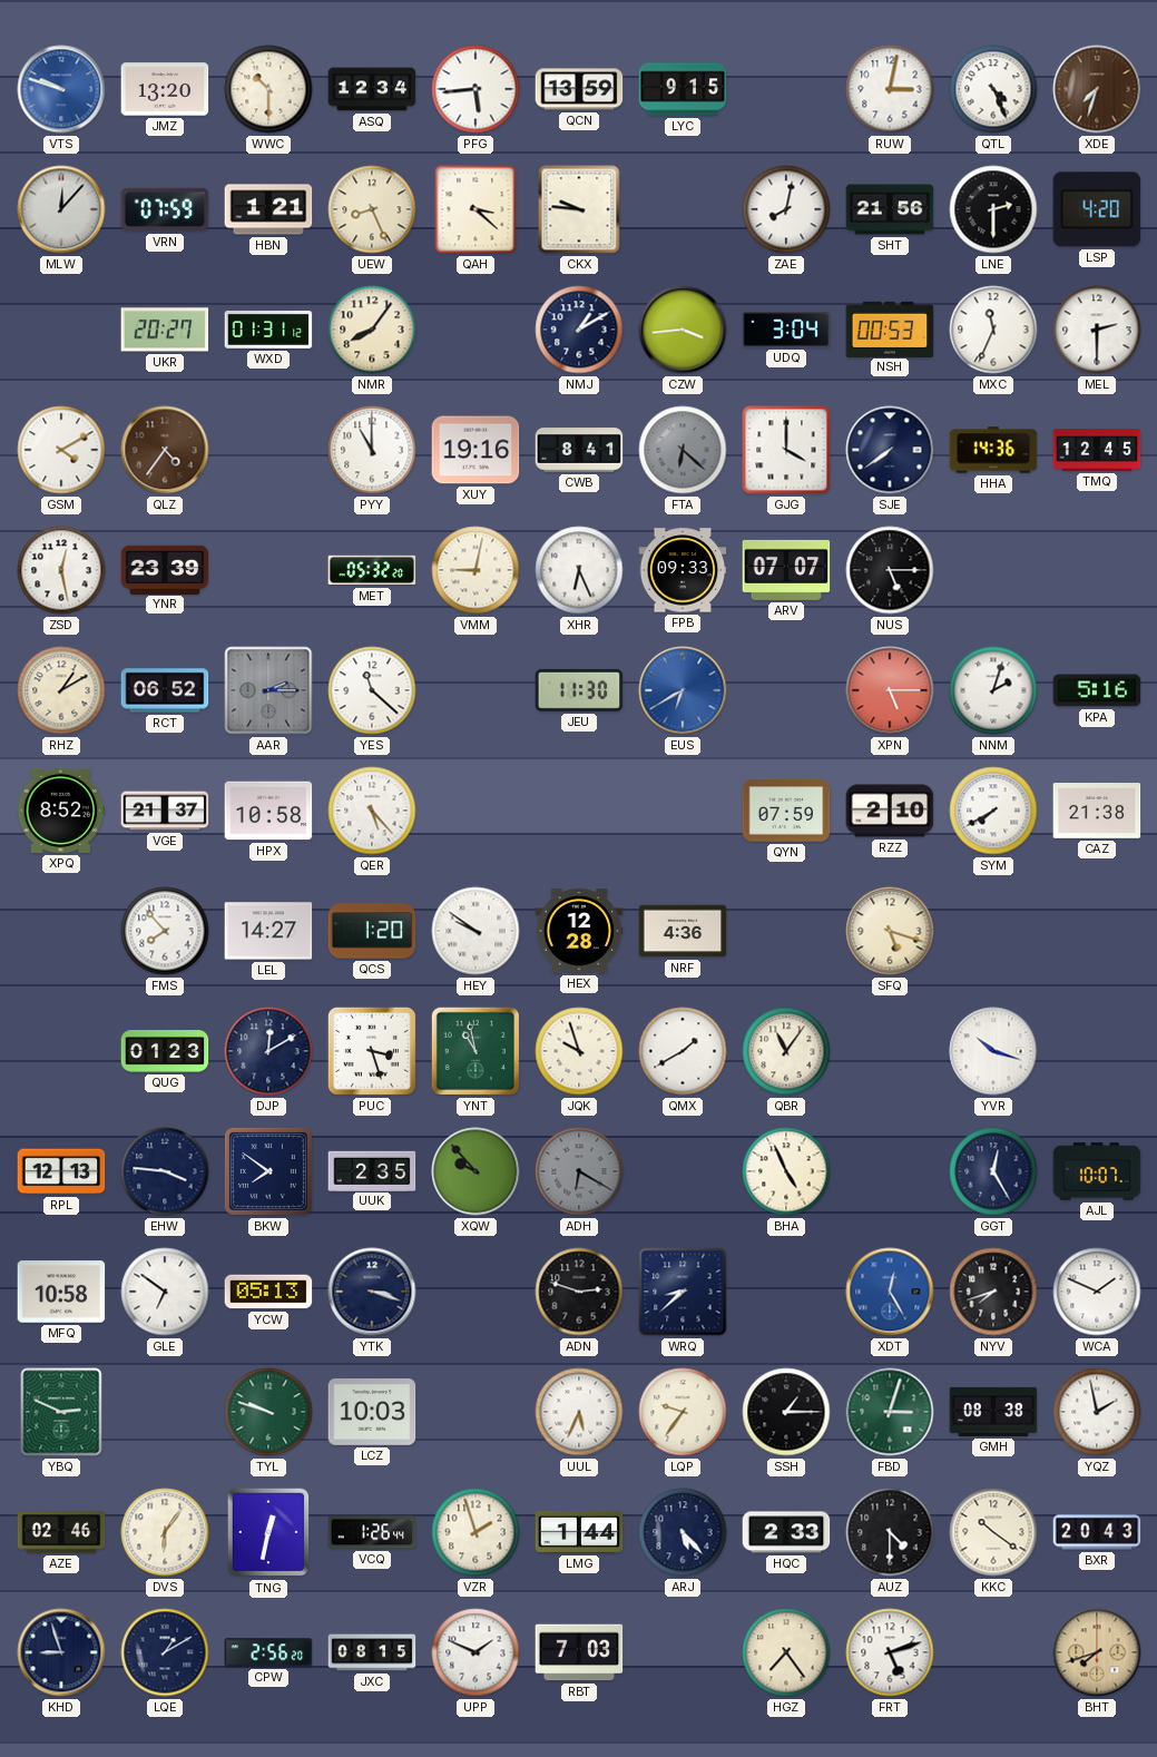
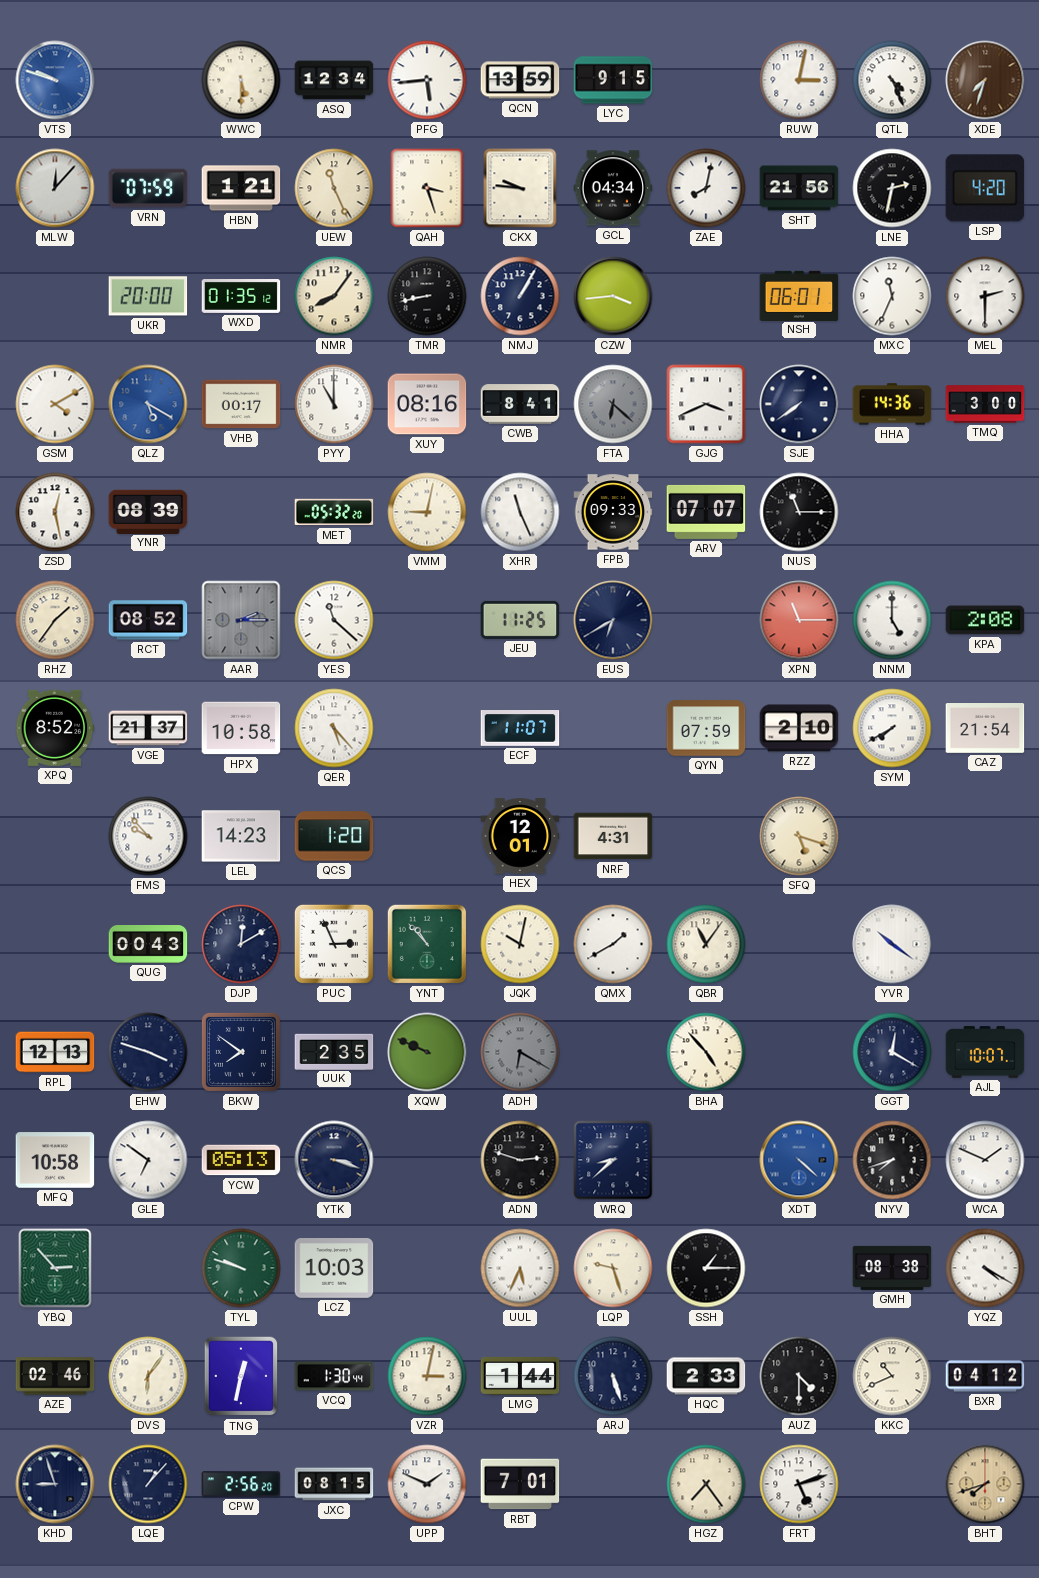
JMZ: 13:20 -> none
WWC: 10:30 -> 5:30
UEW: 8:26 -> 11:26
QAH: 3:22 -> 3:27
GCL: none -> 04:34
LNE: 2:30 -> 2:32
UKR: 20:27 -> 20:00
WXD: 01:31 -> 01:35
TMR: none -> 8:43
NMJ: 1:10 -> 1:05
UDQ: 3:04 -> none
NSH: 00:53 -> 06:01
QLZ: 4:36 -> 5:20
QLZ dial: brown -> blue
VHB: none -> 00:17
XUY: 19:16 -> 08:16
GJG: 4:00 -> 3:41
TMQ: 12:45 -> 3:00
YNR: 23:39 -> 08:39
XHR: 6:26 -> 11:26
NUS: 5:15 -> 11:15
RHZ: 1:10 -> 1:36
RCT: 06:52 -> 08:52
JEU: 11:30 -> 11:25
EUS dial: blue -> navy
XPN: 5:15 -> 11:15
NNM: 2:03 -> 5:00
KPA: 5:16 -> 2:08
ECF: none -> 11:07
CAZ: 21:38 -> 21:54
FMS: 7:53 -> 9:53
LEL: 14:27 -> 14:23
HEY: 9:51 -> none
HEX: 12:28 -> 12:01
NRF: 4:36 -> 4:31
QUG: 01:23 -> 00:43
PUC: 3:27 -> 2:56
YNT: 10:58 -> 10:53
JQK: 9:57 -> 10:02
YVR: 10:18 -> 10:21
EHW: 3:46 -> 3:48
XQW: 9:53 -> 9:49
BHA: 4:56 -> 4:53
GGT: 12:25 -> 12:20
XDT: 12:25 -> 4:22
YBQ: 2:49 -> 2:53
LQP: 9:36 -> 9:27
FBD: 3:03 -> none
YQZ: 1:58 -> 4:20
VCQ: 1:26 -> 1:30
VZR: 1:57 -> 3:02
ARJ: 5:23 -> 5:27
KKC: 10:21 -> 10:41
BXR: 20:43 -> 04:12
LQE: 1:10 -> 1:07
RBT: 7:03 -> 7:01
